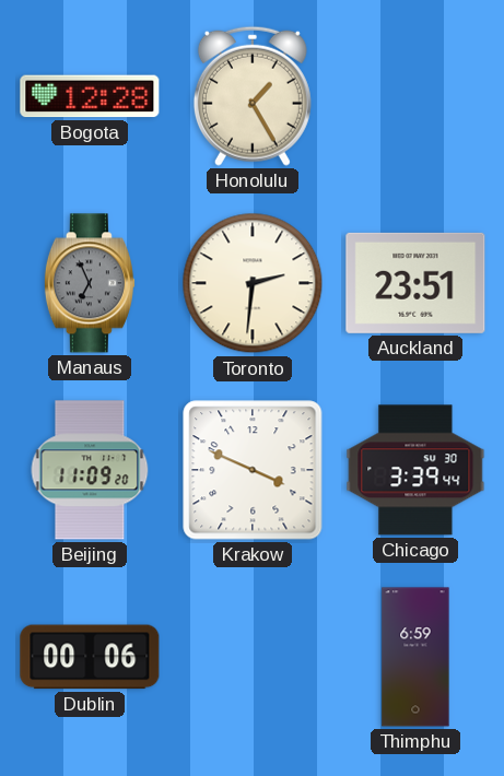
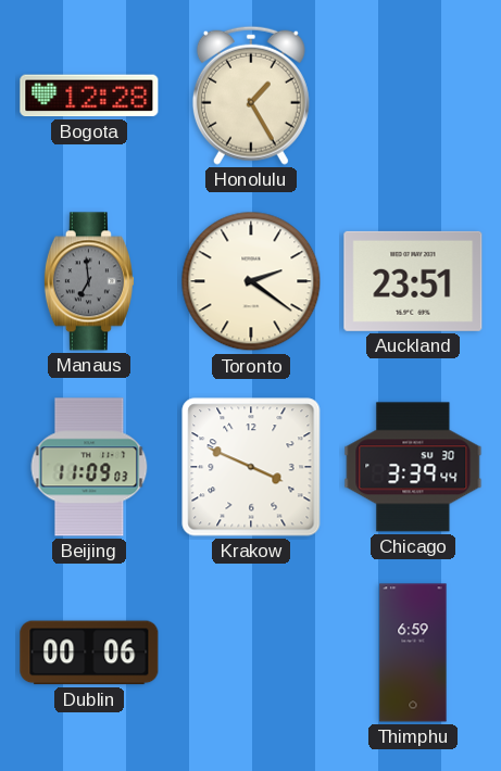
Manaus: 6:56 -> 6:59
Toronto: 2:31 -> 2:21
Beijing: 11:09:20 -> 11:09:03
